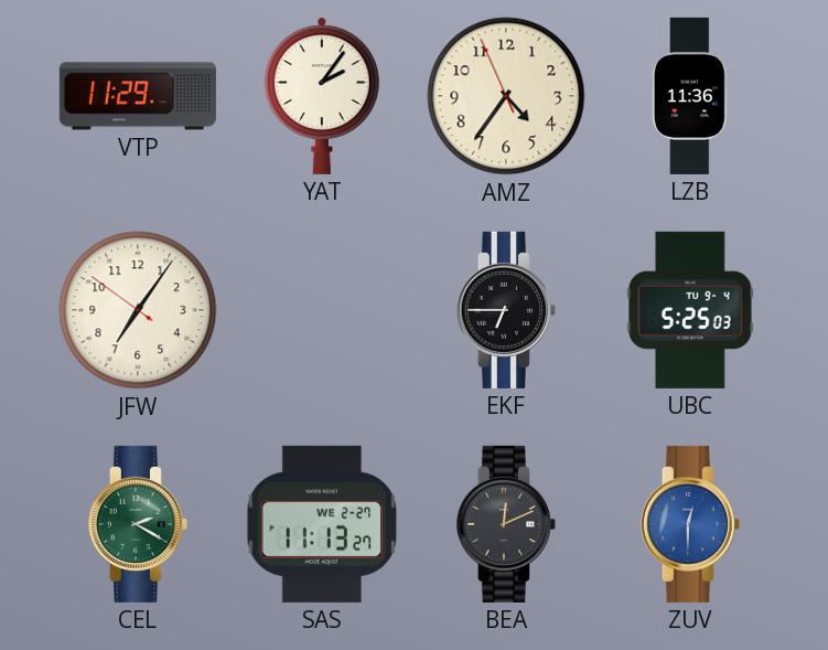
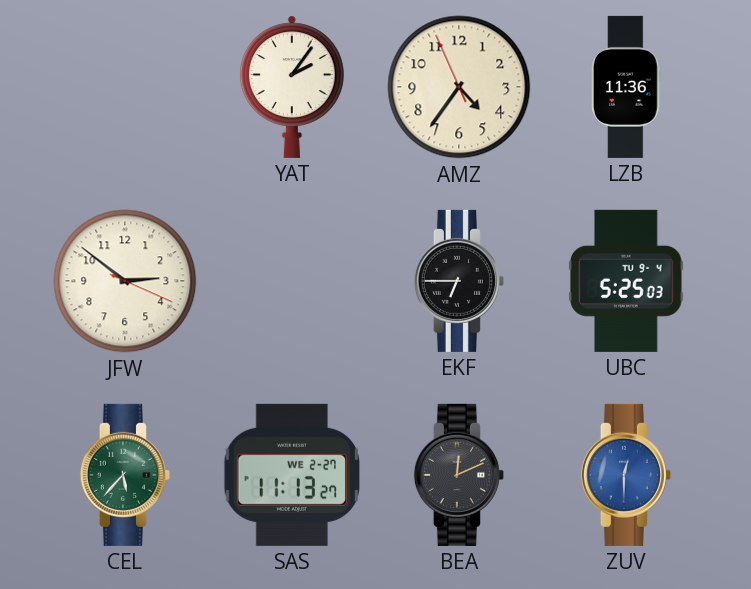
VTP: 11:29 -> none
JFW: 7:05 -> 2:51
CEL: 2:20 -> 5:37
